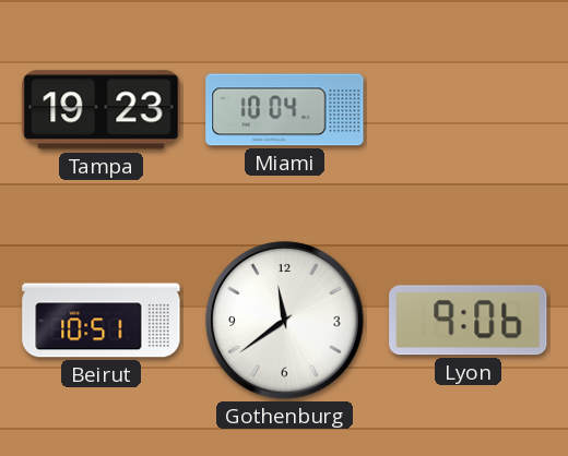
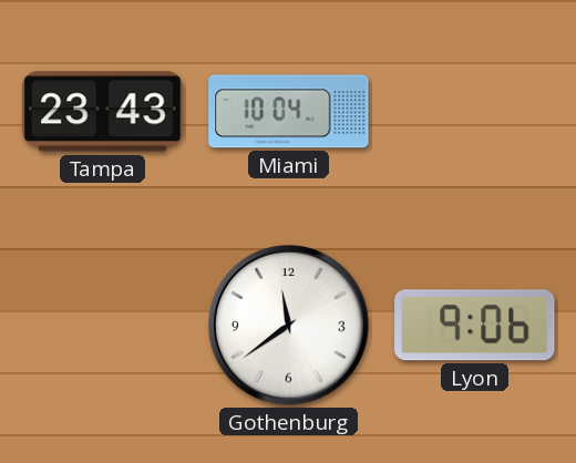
Tampa: 19:23 -> 23:43
Beirut: 10:51 -> none
